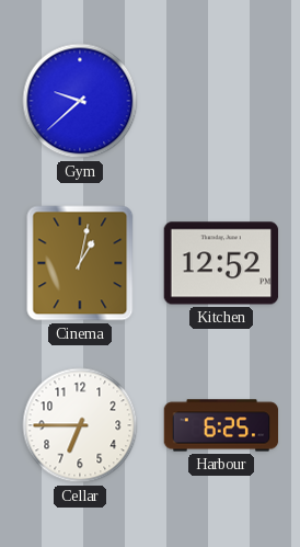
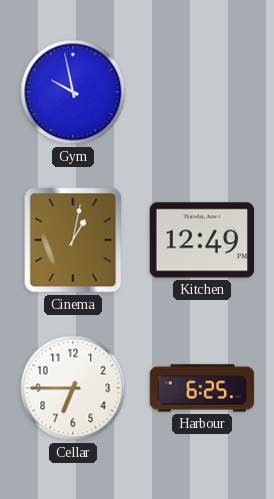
Gym: 9:38 -> 9:58
Kitchen: 12:52 -> 12:49
